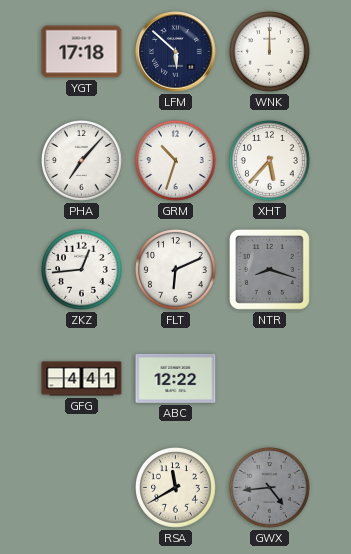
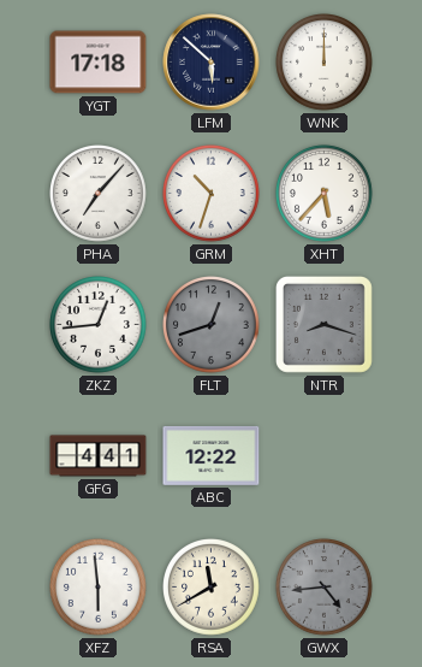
FLT: 6:11 -> 12:42
FLT dial: white -> grey
XFZ: none -> 5:59
